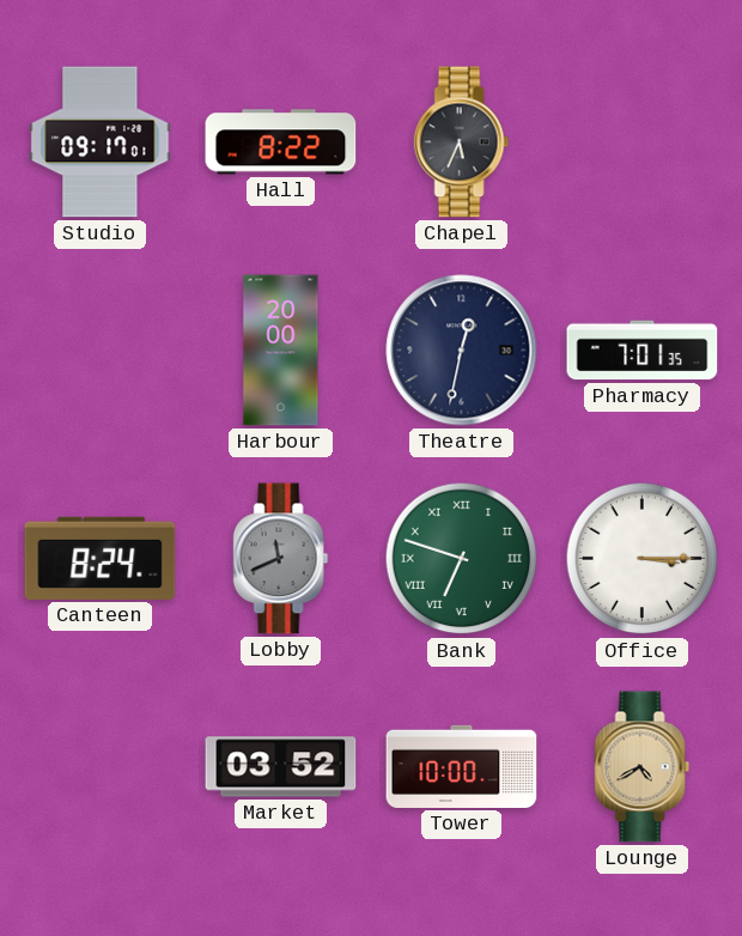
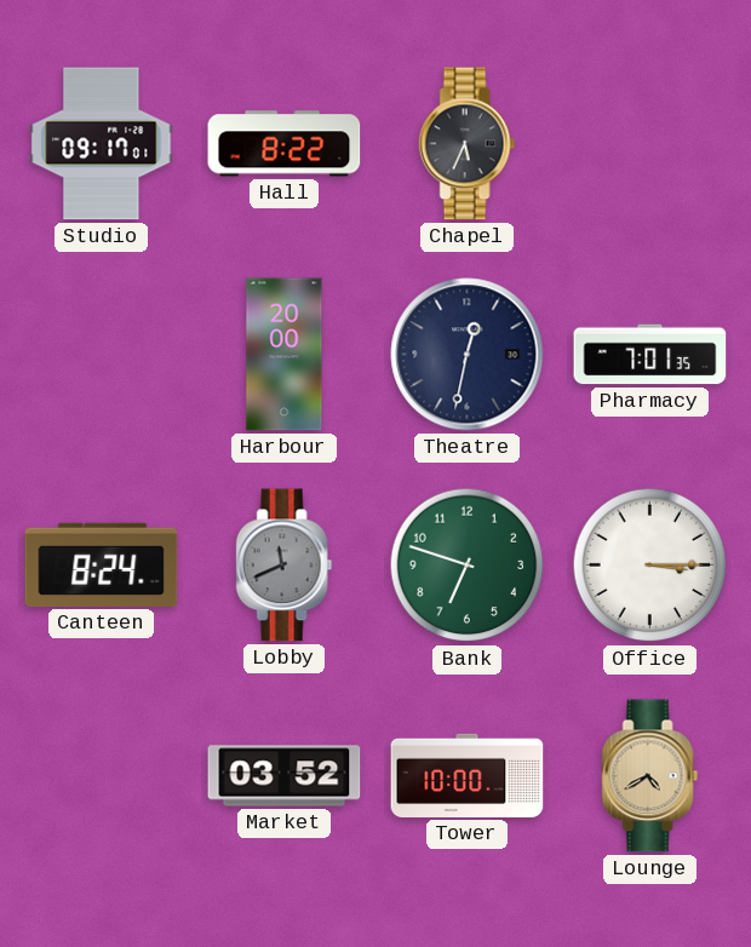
Bank numerals: Roman -> Arabic
